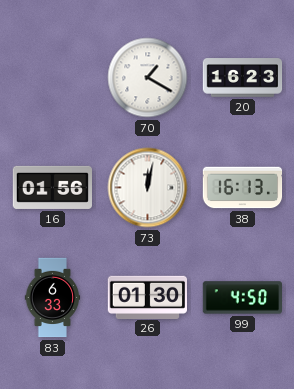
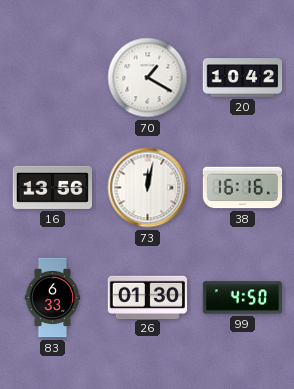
20: 16:23 -> 10:42
16: 01:56 -> 13:56
38: 16:13 -> 16:16
